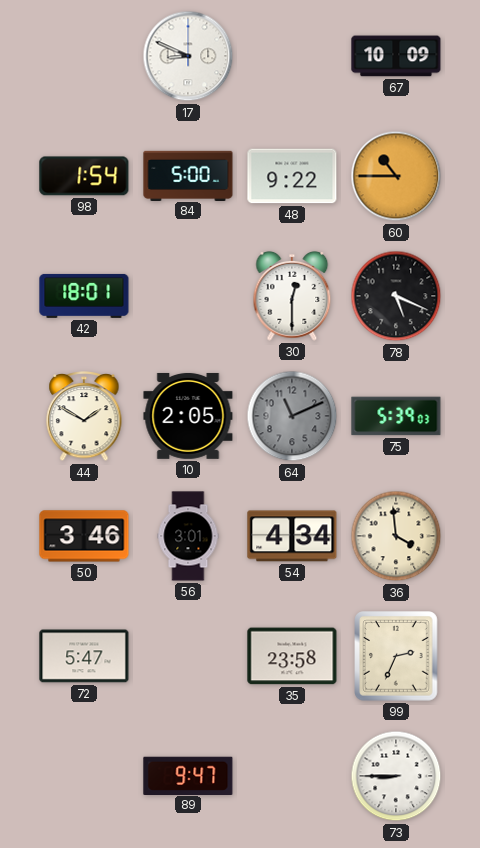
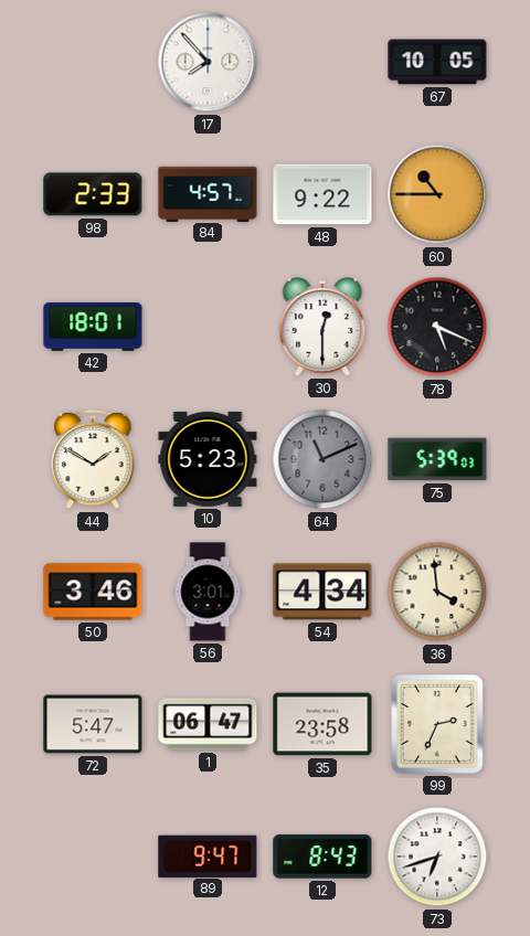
17: 8:49 -> 7:53
67: 10:09 -> 10:05
98: 1:54 -> 2:33
84: 5:00 -> 4:57
10: 2:05 -> 5:23
1: none -> 06:47
12: none -> 8:43
73: 8:45 -> 6:42
